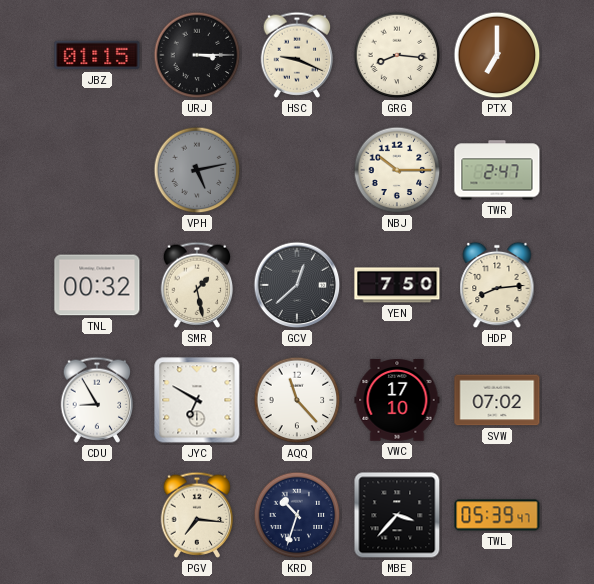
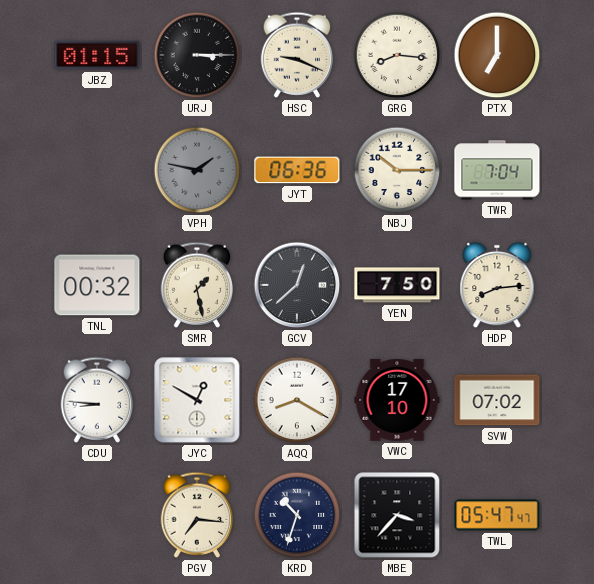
VPH: 5:13 -> 1:47
JYT: none -> 06:36
TWR: 2:47 -> 7:04
CDU: 8:55 -> 8:46
JYC: 6:50 -> 12:50
AQQ: 11:23 -> 8:20
TWL: 05:39 -> 05:47
